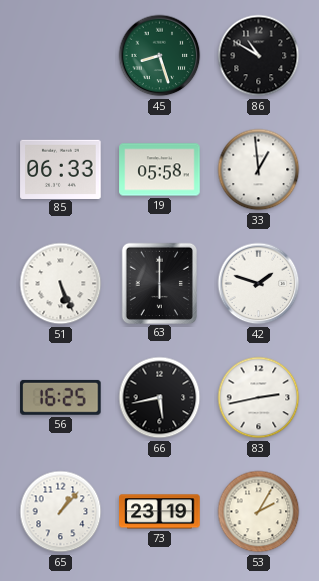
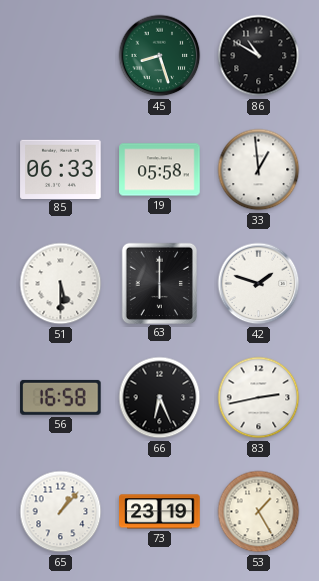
51: 5:26 -> 5:30
56: 16:25 -> 16:58
66: 5:43 -> 6:26
53: 2:05 -> 1:25
